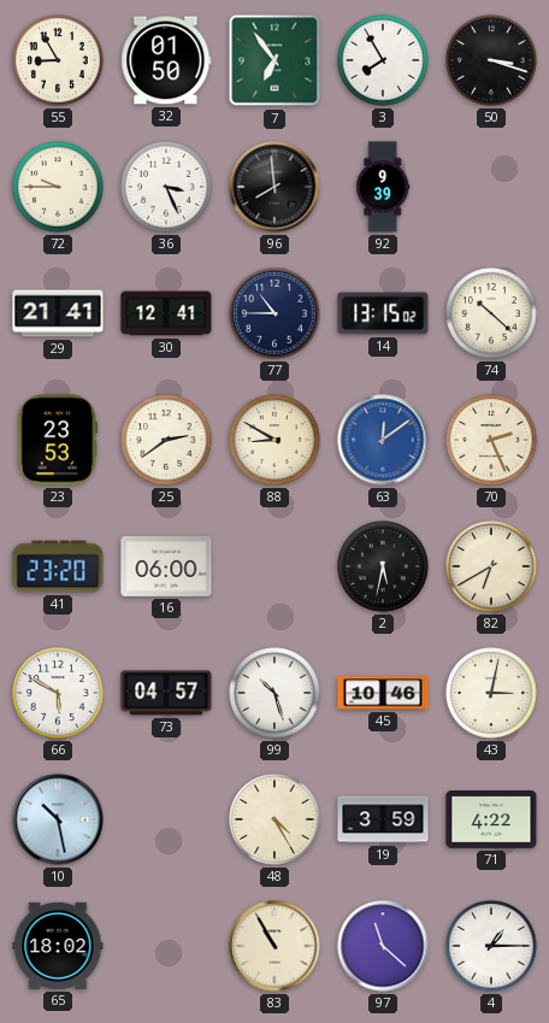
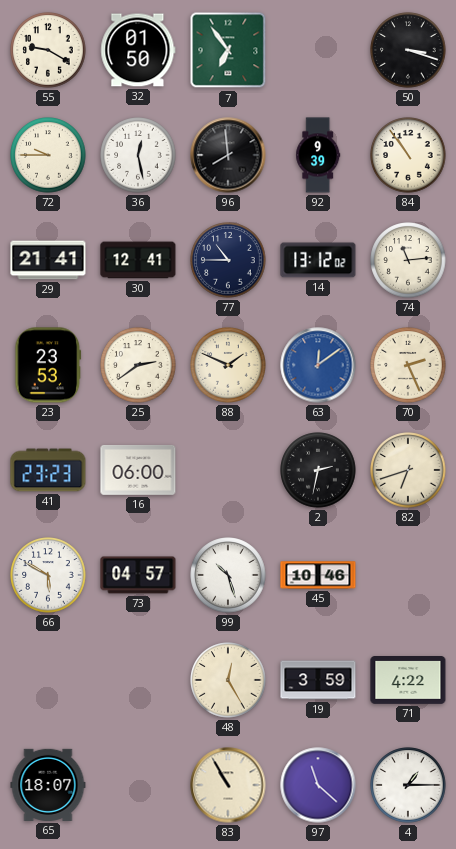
55: 8:55 -> 9:20
3: 7:55 -> none
36: 3:26 -> 12:28
84: none -> 10:54
14: 13:15 -> 13:12
74: 10:22 -> 11:14
88: 8:50 -> 1:49
41: 23:20 -> 23:23
2: 5:32 -> 2:32
82: 6:40 -> 6:42
43: 3:02 -> none
10: 10:28 -> none
48: 4:25 -> 12:25
65: 18:02 -> 18:07
